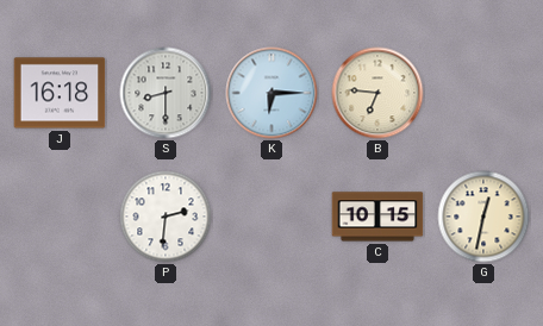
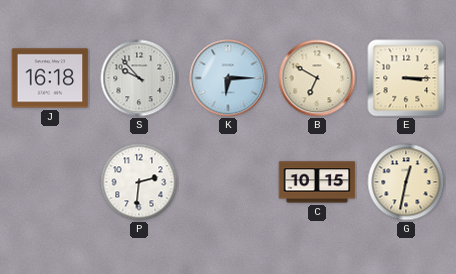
S: 8:30 -> 9:53
B: 6:46 -> 6:50
E: none -> 3:15
